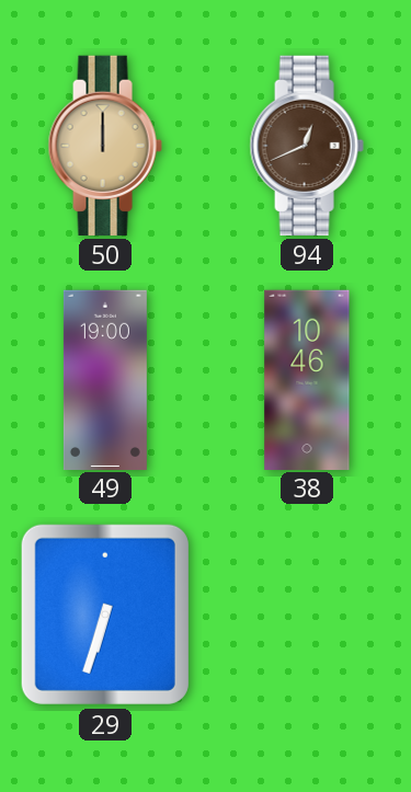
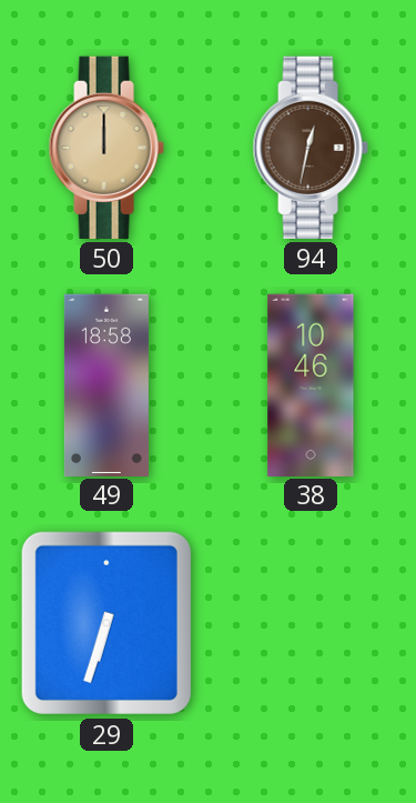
94: 12:41 -> 12:32
49: 19:00 -> 18:58
